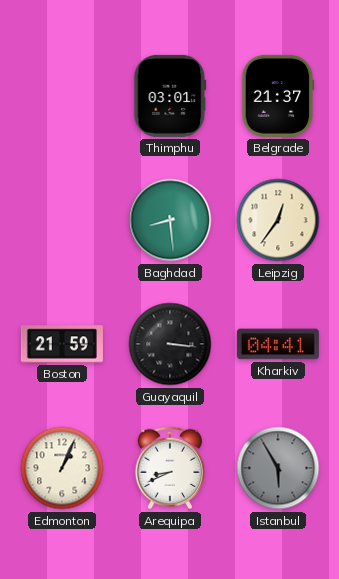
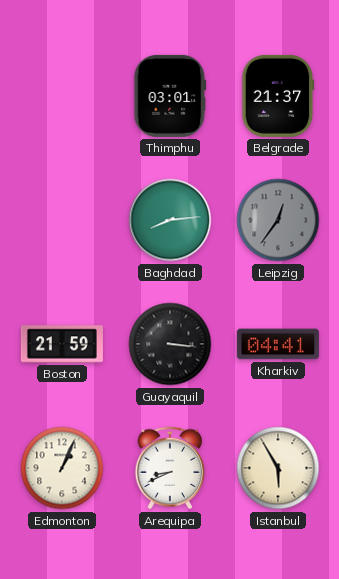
Baghdad: 8:29 -> 8:14
Leipzig dial: cream -> grey
Istanbul dial: grey -> cream
